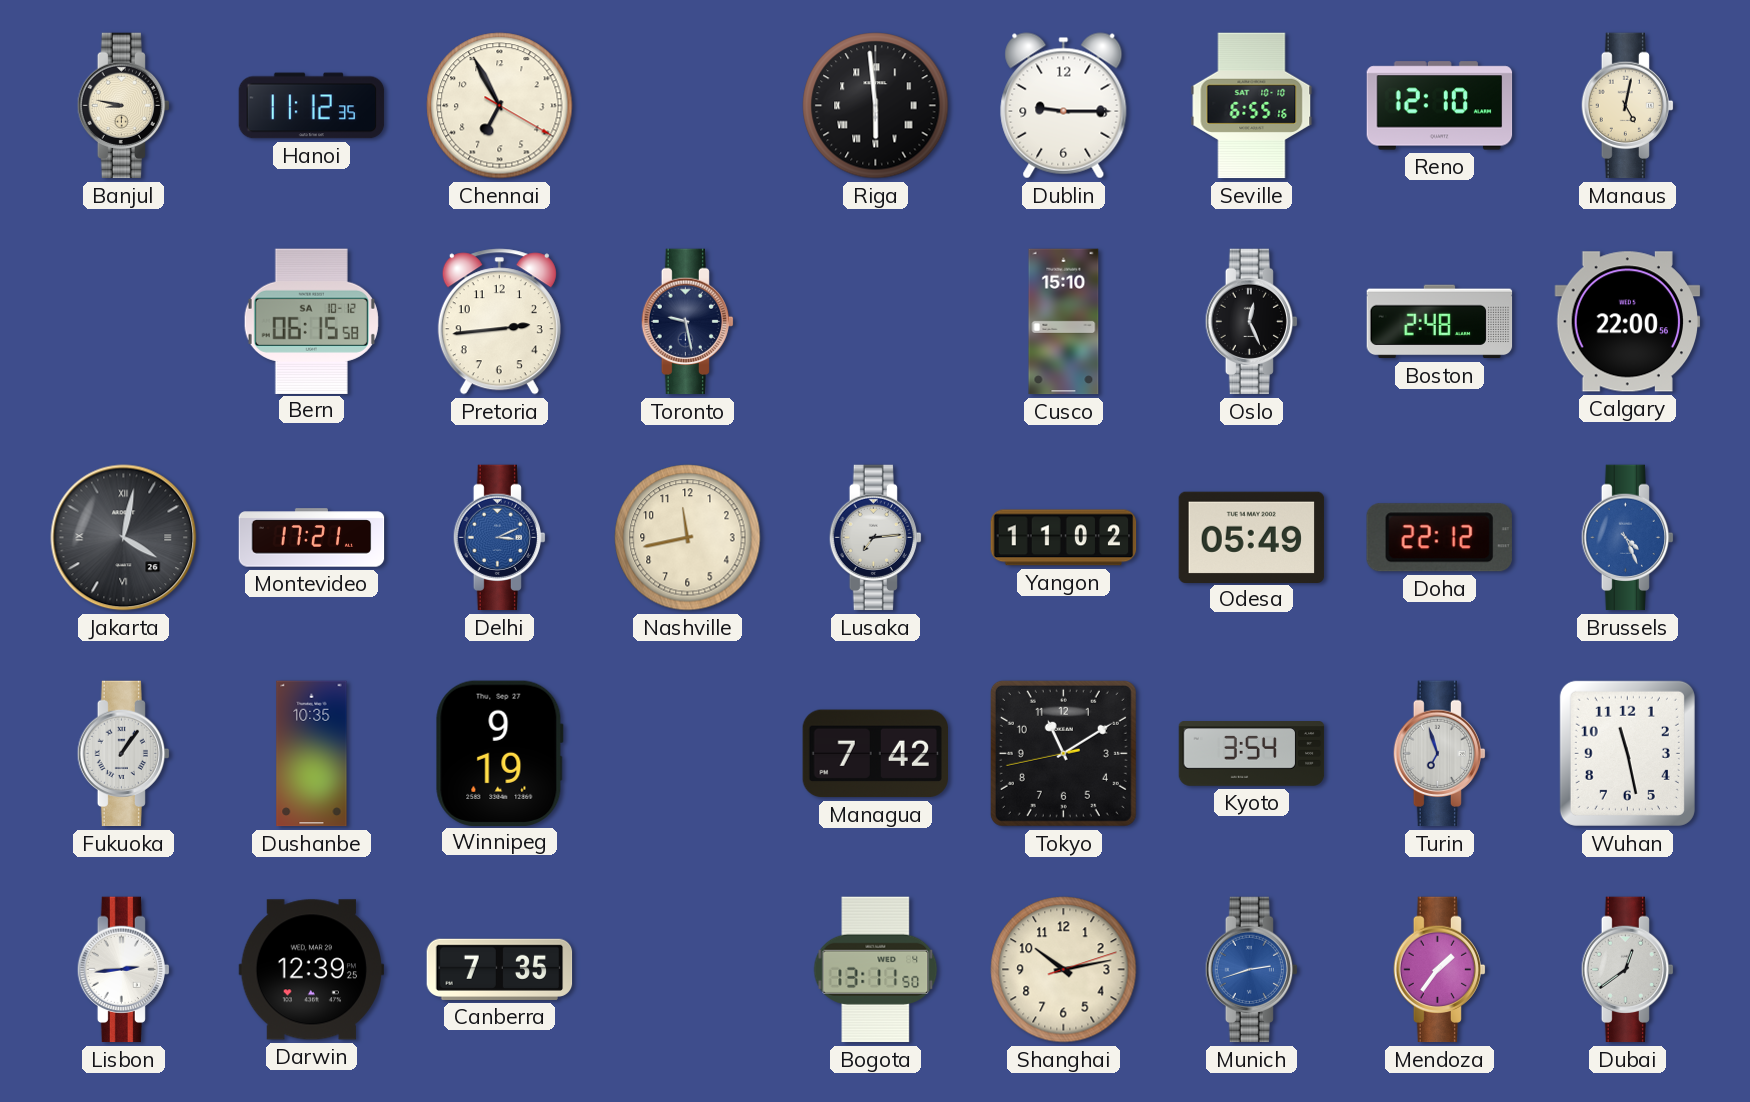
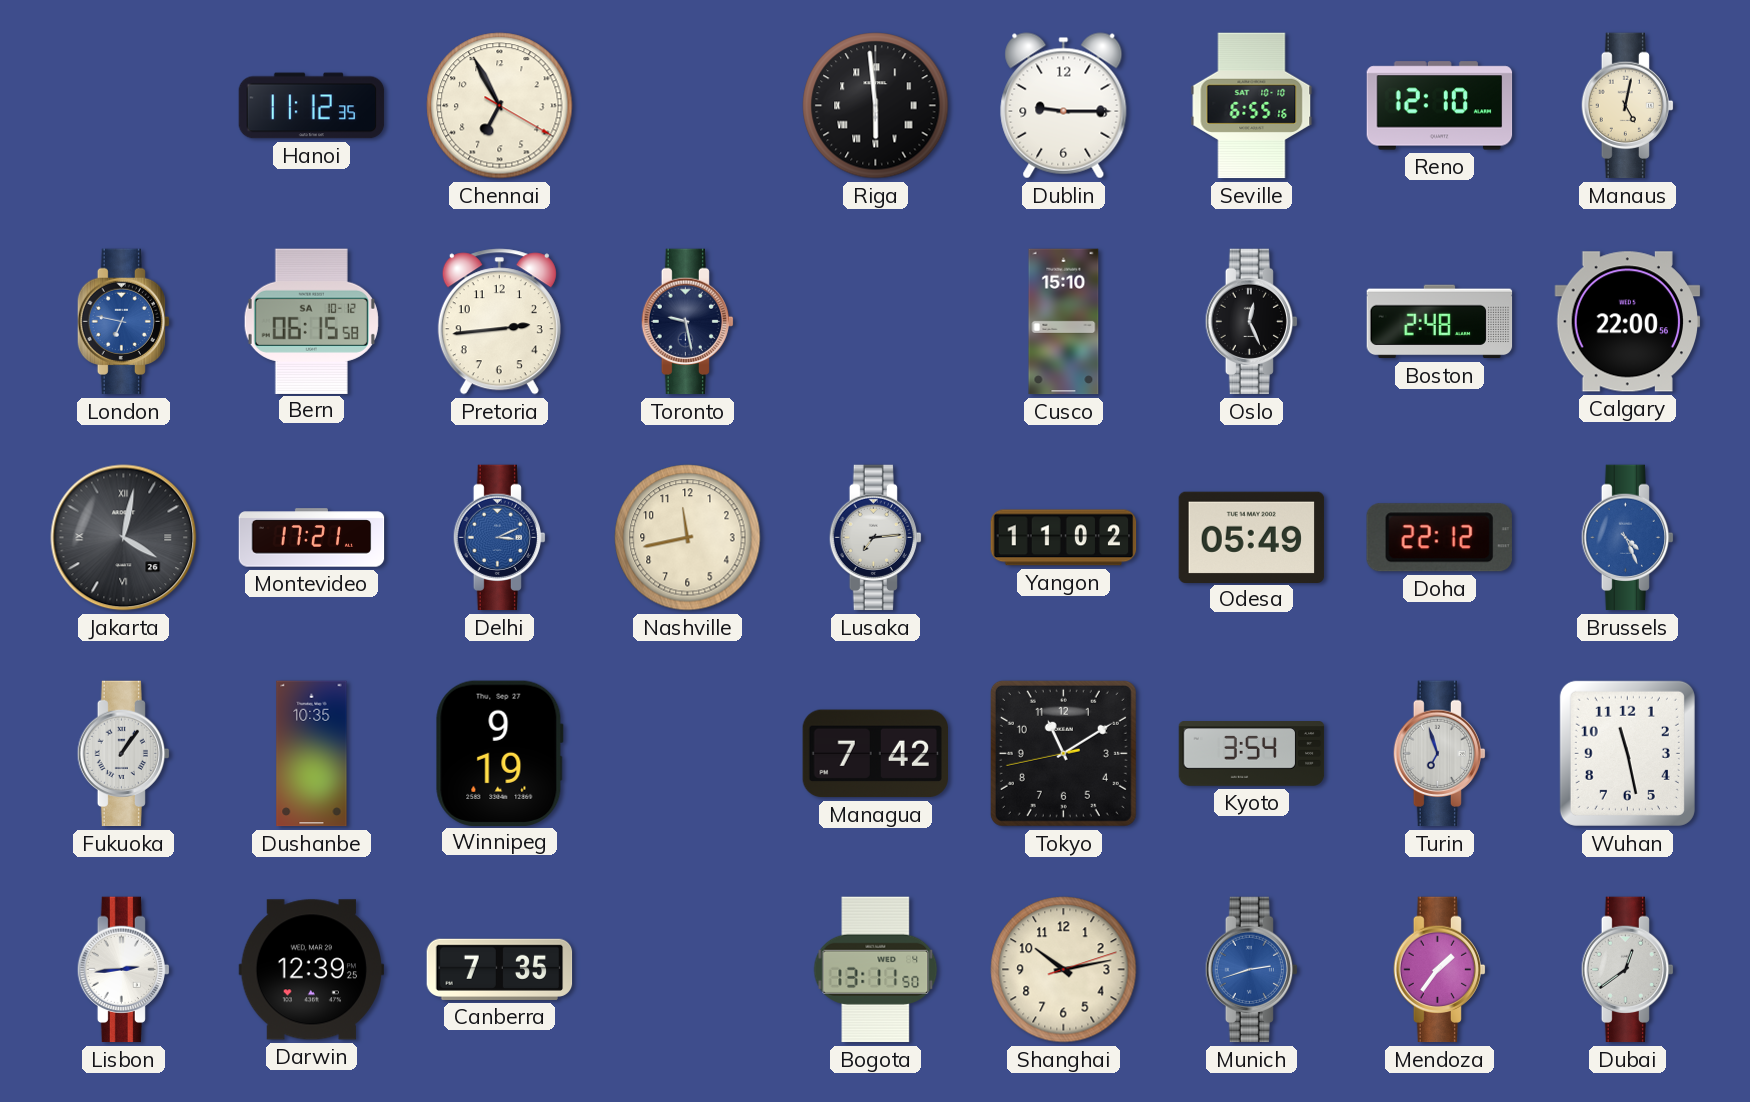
Banjul: 8:47 -> none
London: none -> 6:47
